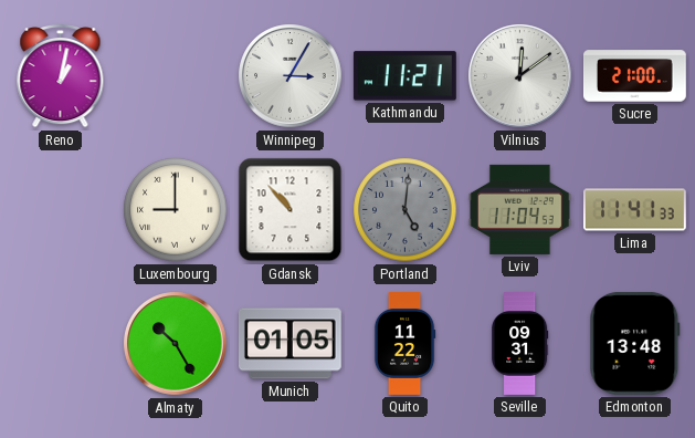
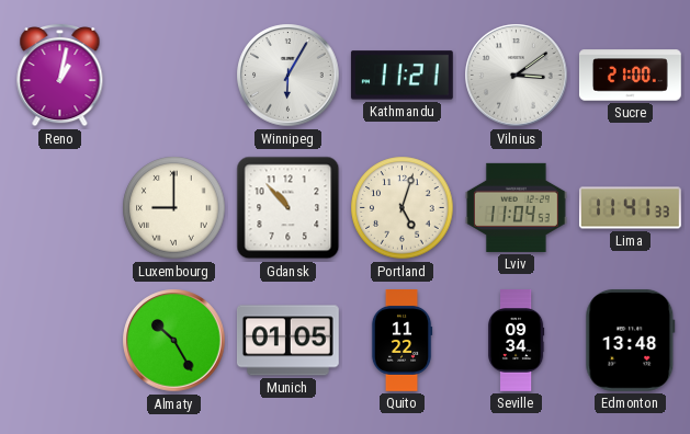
Winnipeg: 3:05 -> 6:05
Vilnius: 12:09 -> 3:09
Portland: 5:01 -> 5:03
Portland dial: grey -> cream
Seville: 09:31 -> 09:34
